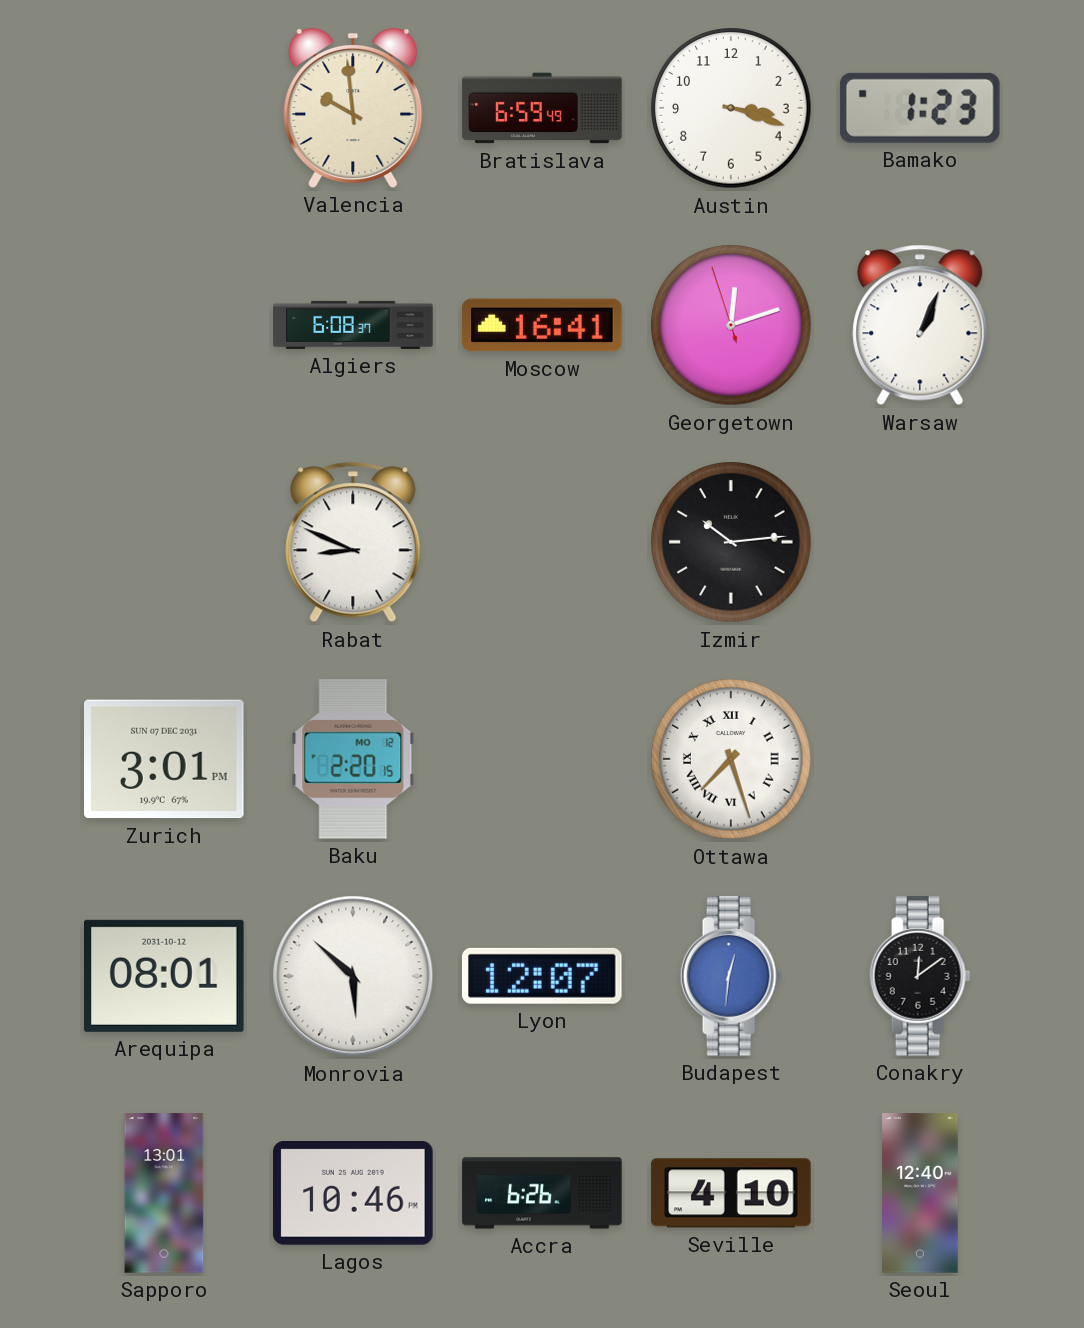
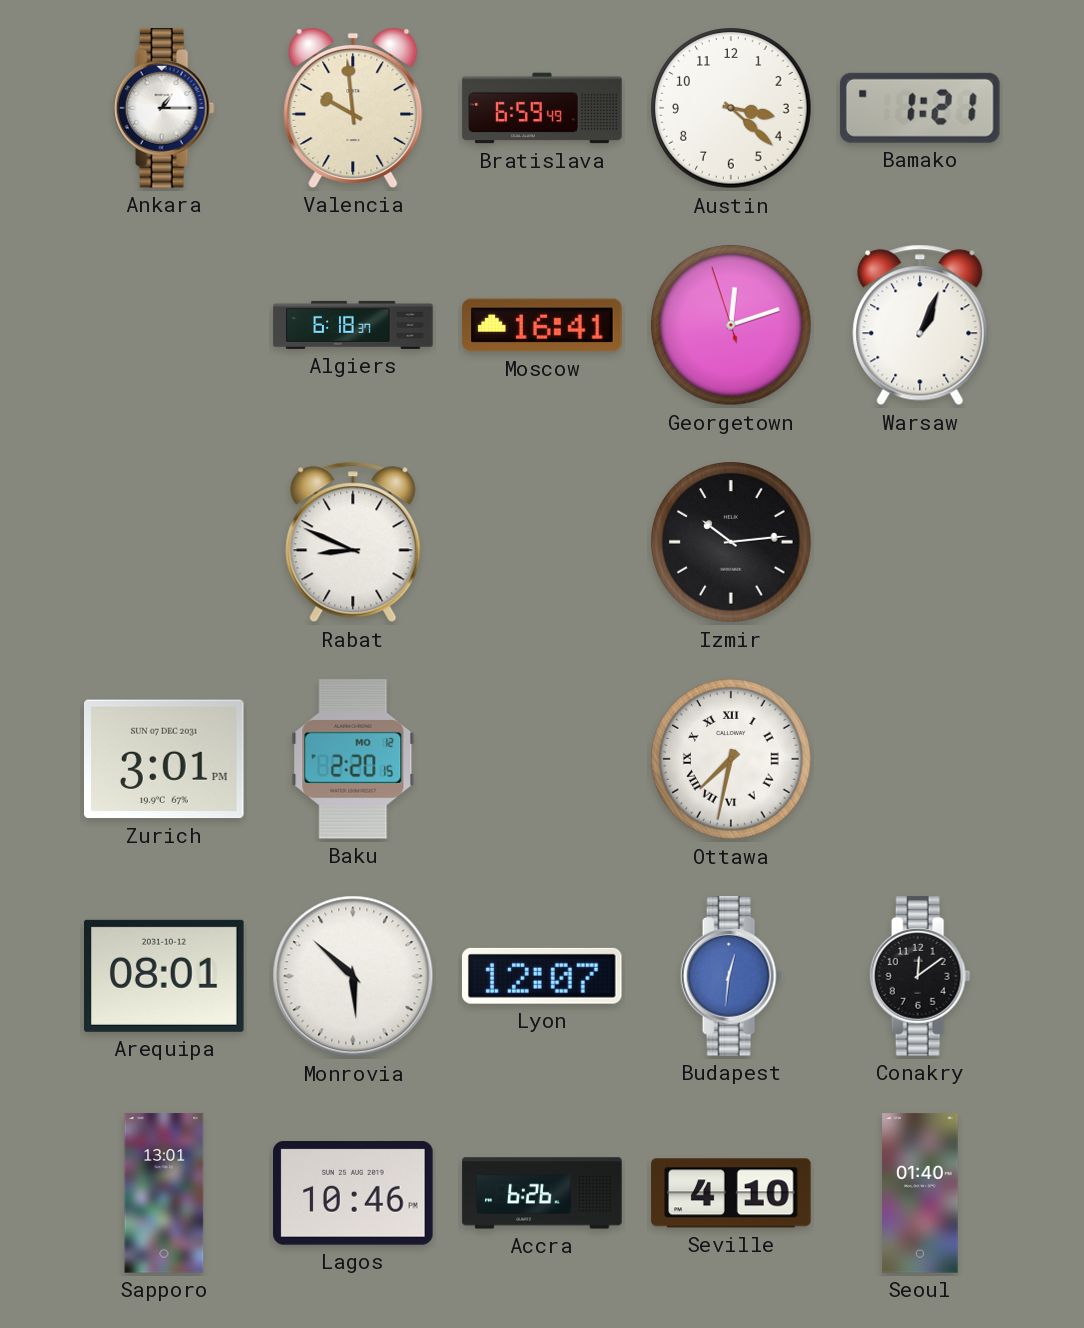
Ankara: none -> 1:15
Austin: 3:18 -> 3:22
Bamako: 1:23 -> 1:21
Algiers: 6:08 -> 6:18
Ottawa: 7:27 -> 7:32
Seoul: 12:40 -> 01:40
